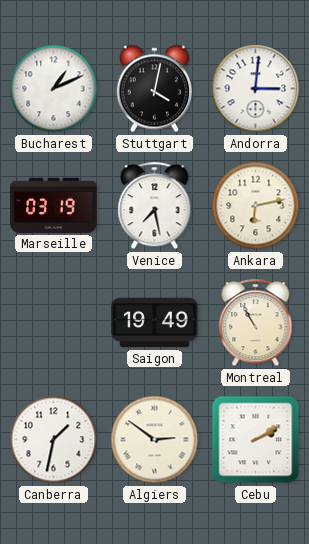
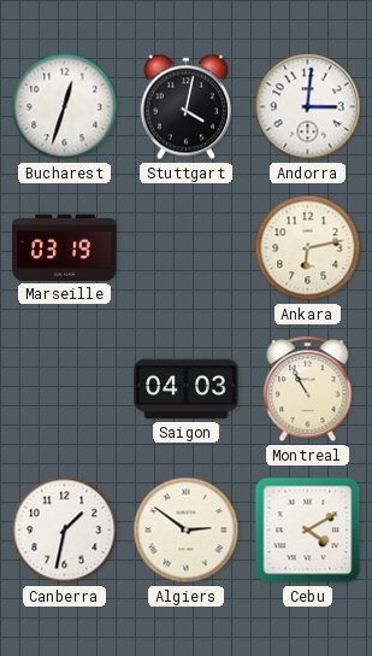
Bucharest: 1:11 -> 12:33
Venice: 7:28 -> none
Saigon: 19:49 -> 04:03
Cebu: 2:10 -> 4:10
